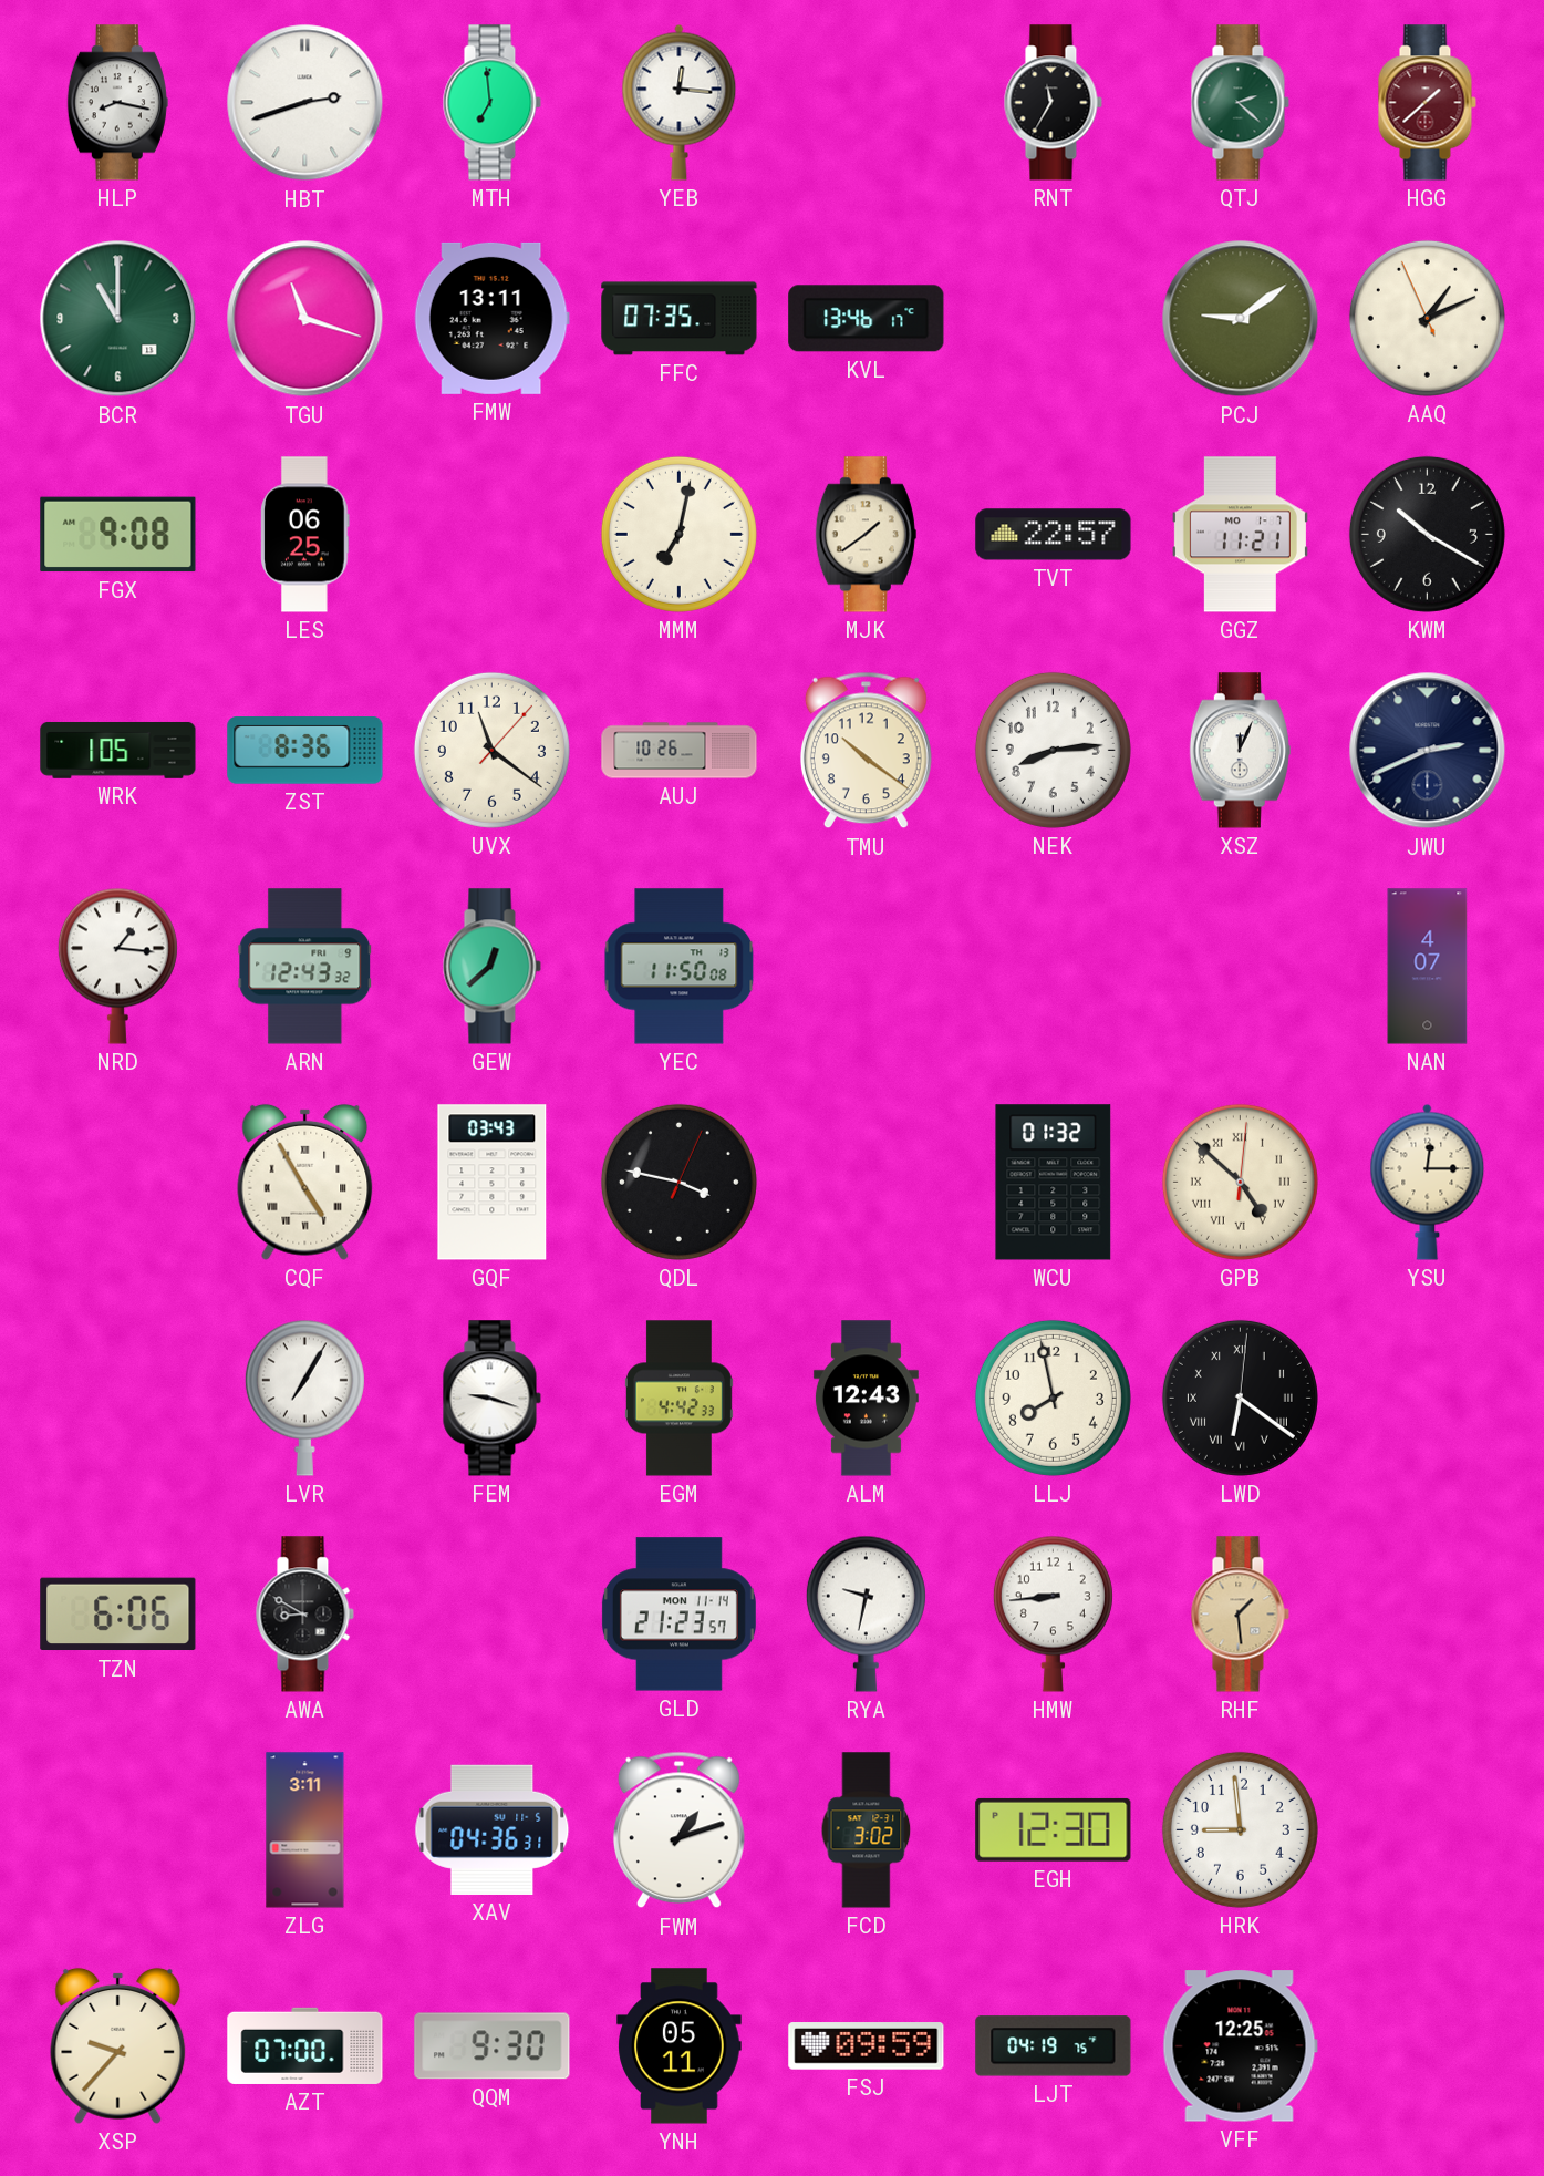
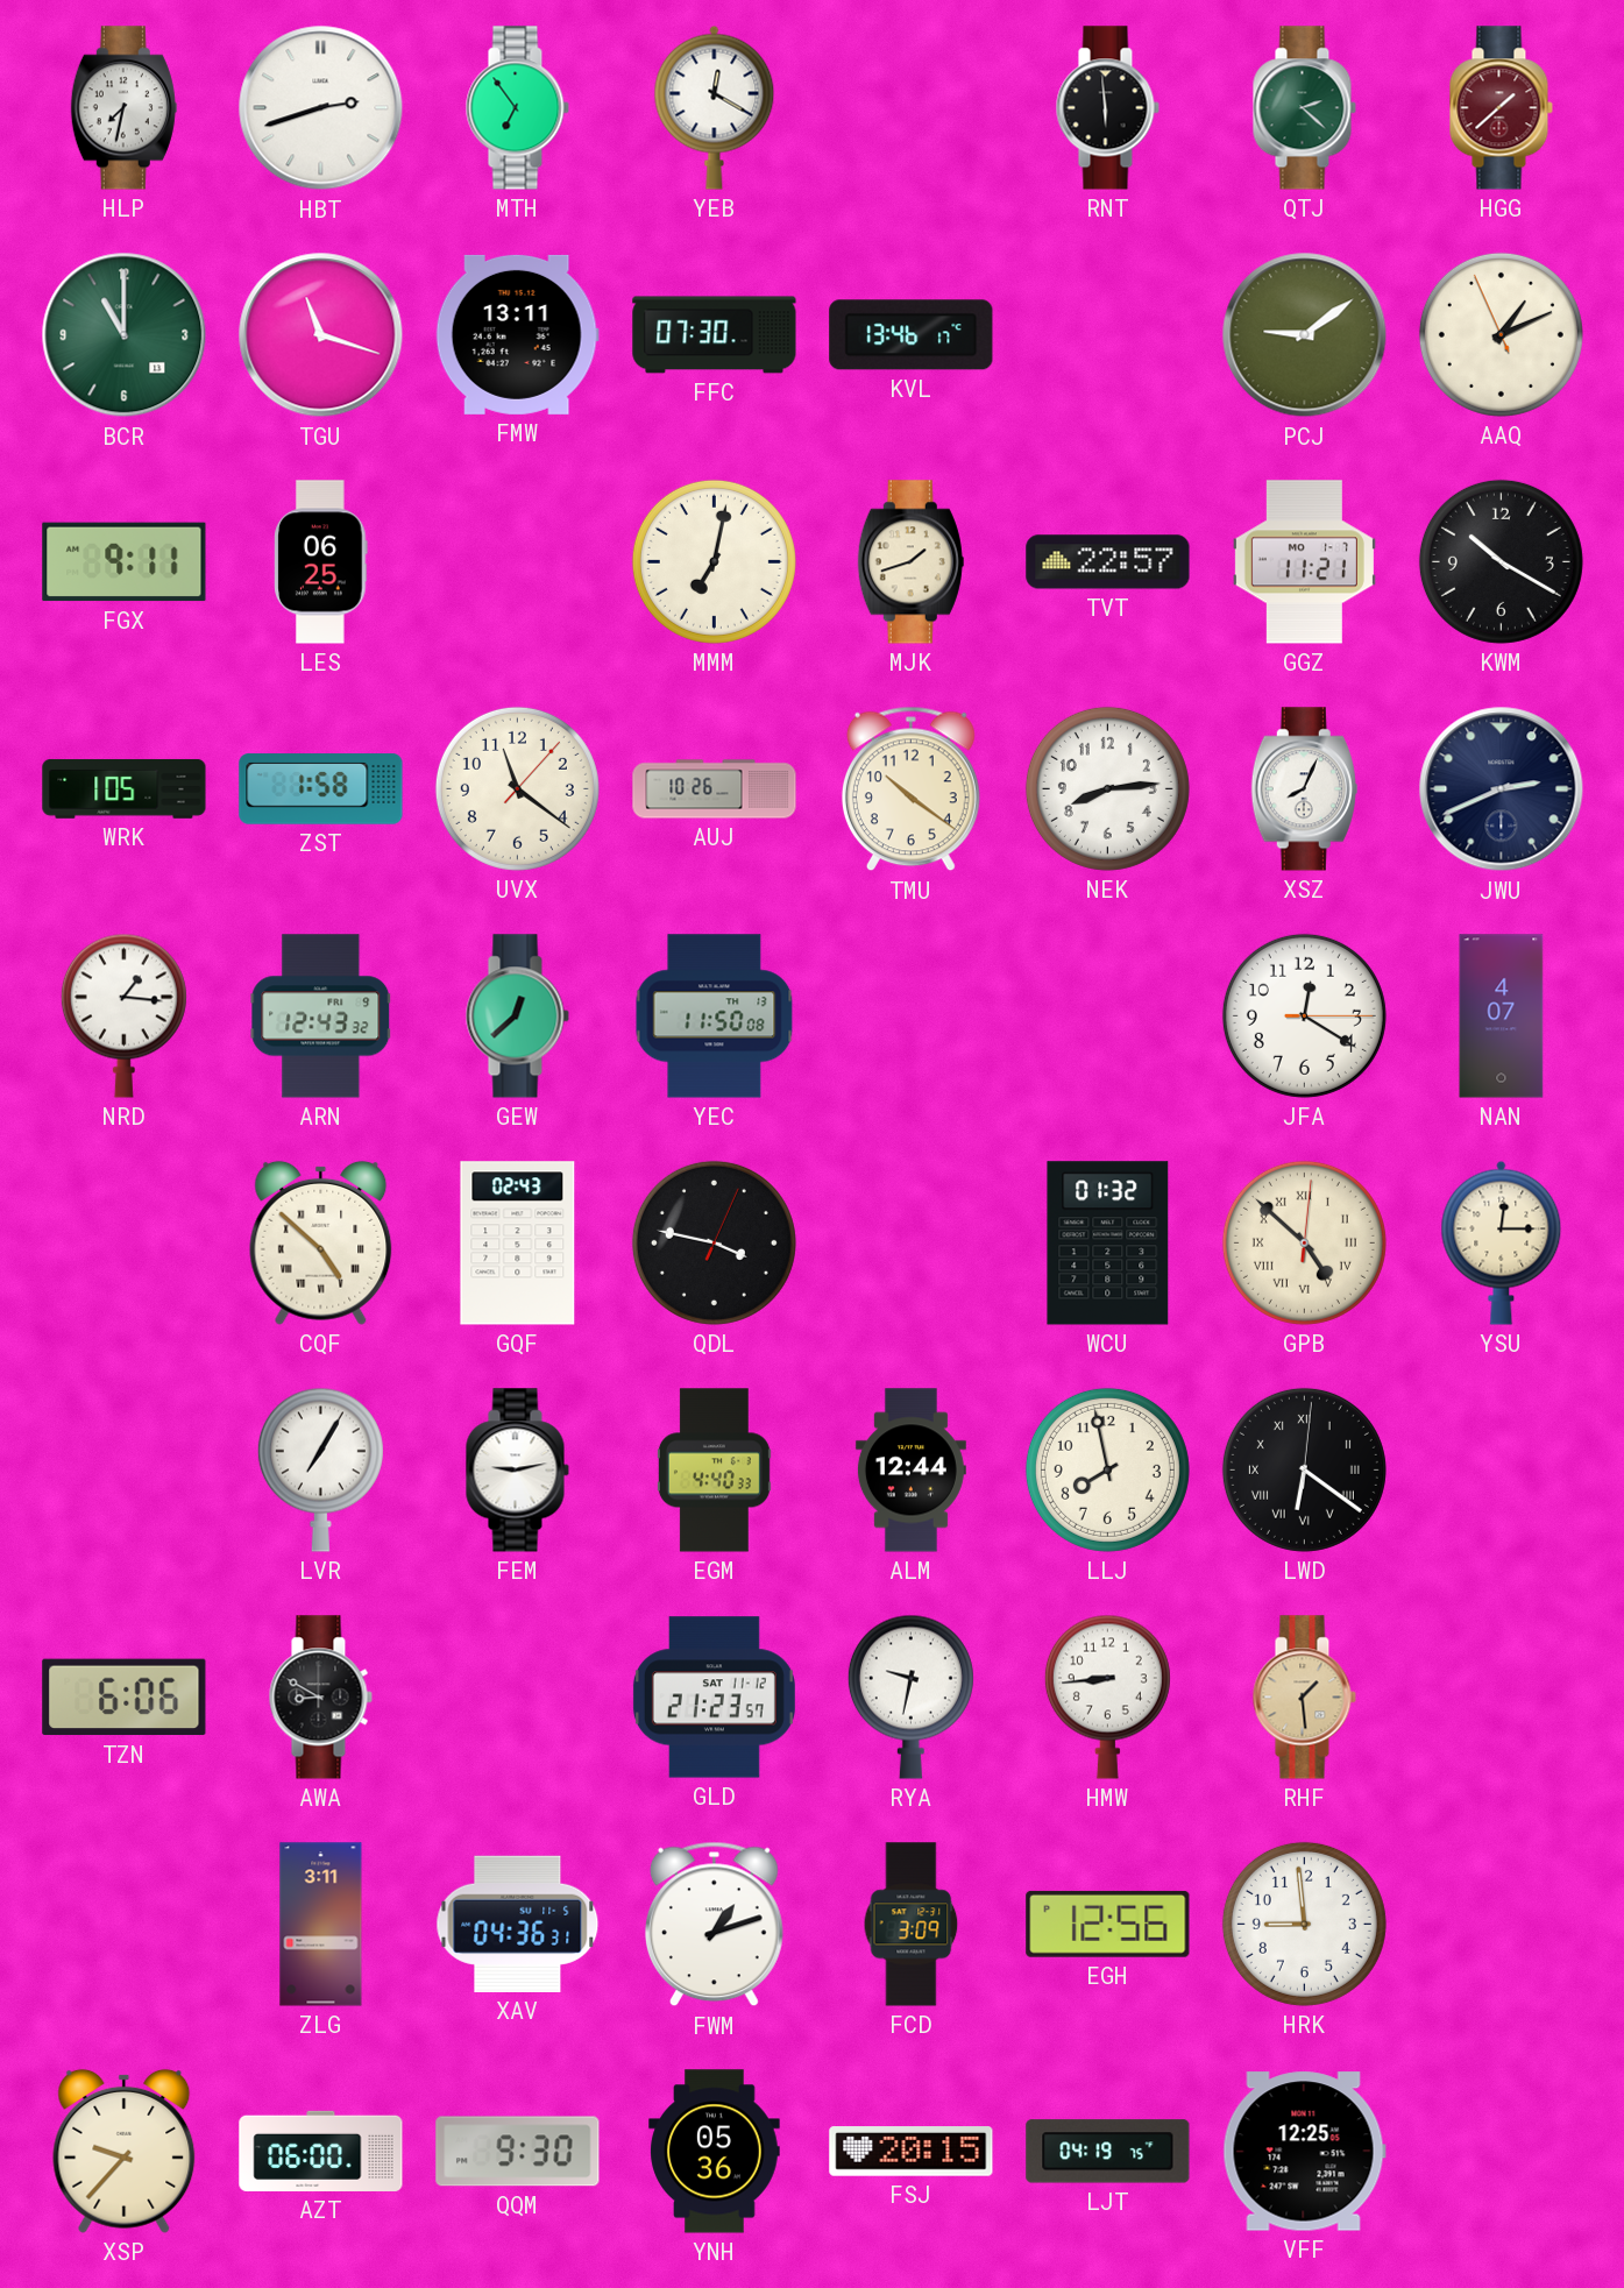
HLP: 8:17 -> 7:32
MTH: 6:59 -> 6:54
YEB: 12:16 -> 12:20
RNT: 11:35 -> 5:59
FFC: 07:35 -> 07:30
FGX: 9:08 -> 9:11
MJK: 1:39 -> 1:42
ZST: 8:36 -> 1:58
XSZ: 12:04 -> 8:04
JFA: none -> 12:20
CQF: 4:55 -> 4:52
GQF: 03:43 -> 02:43
FEM: 9:18 -> 9:13
EGM: 4:42 -> 4:40
ALM: 12:43 -> 12:44
GLD date: MON 11-14 -> SAT 11-12
FCD: 3:02 -> 3:09
EGH: 12:30 -> 12:56
AZT: 07:00 -> 06:00
YNH: 05:11 -> 05:36
FSJ: 09:59 -> 20:15
